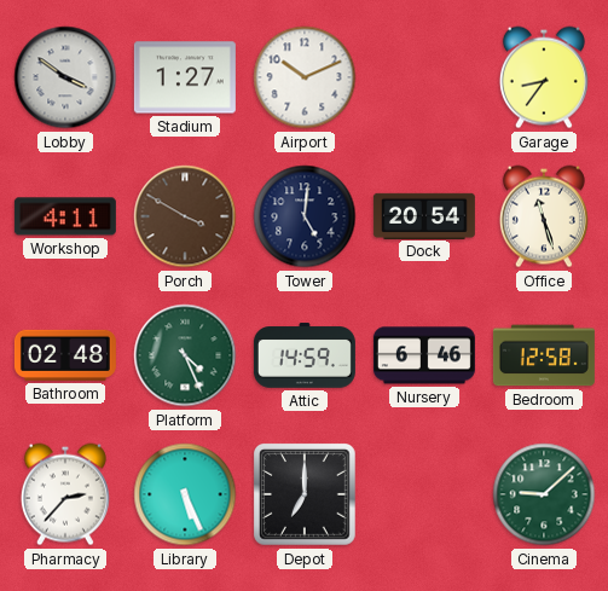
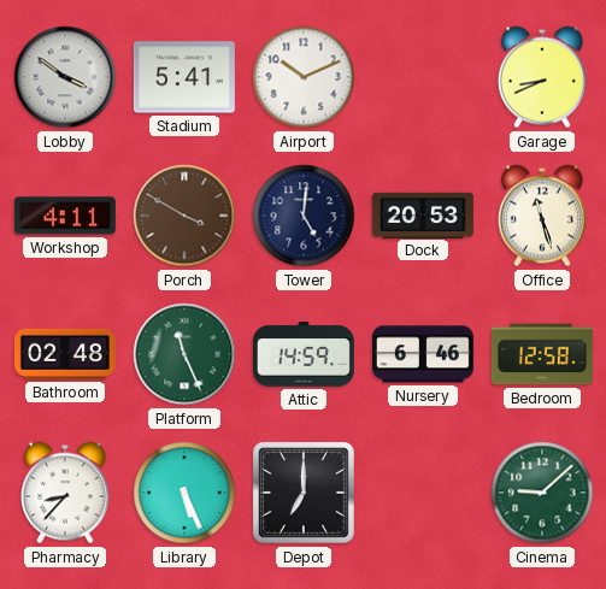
Stadium: 1:27 -> 5:41
Garage: 8:36 -> 8:41
Dock: 20:54 -> 20:53
Platform: 4:26 -> 11:26
Pharmacy: 2:37 -> 8:37
